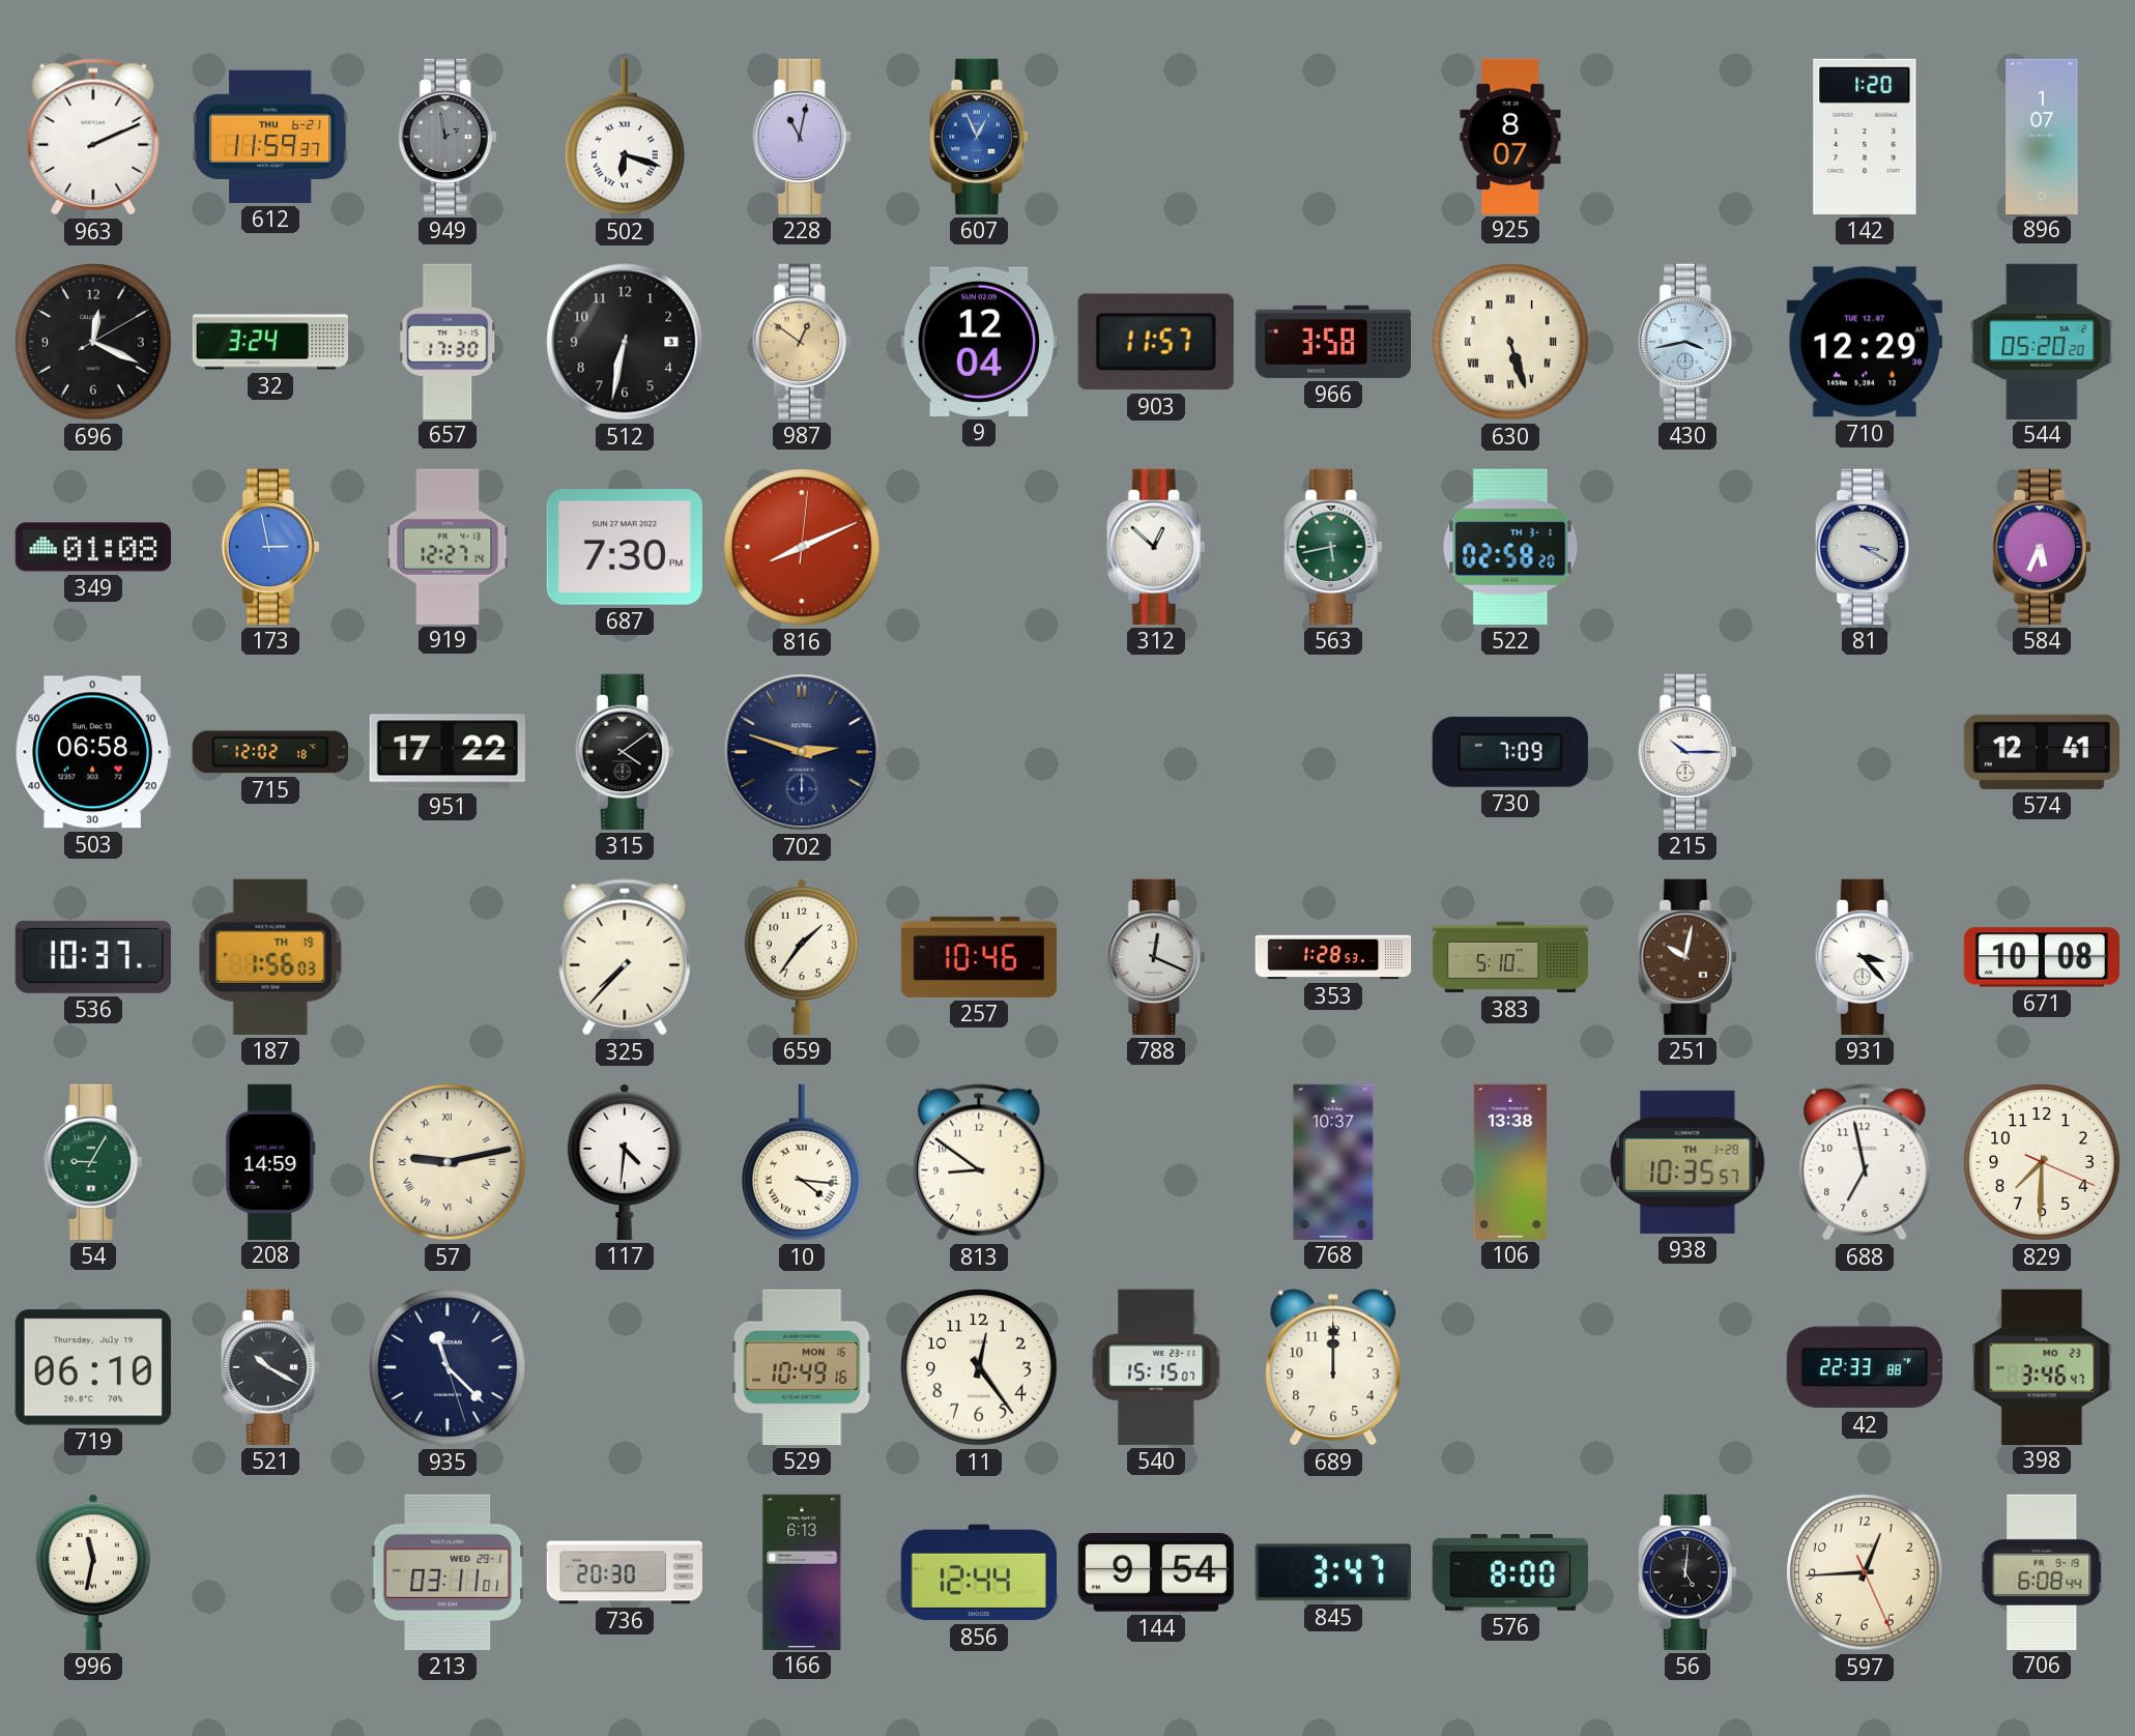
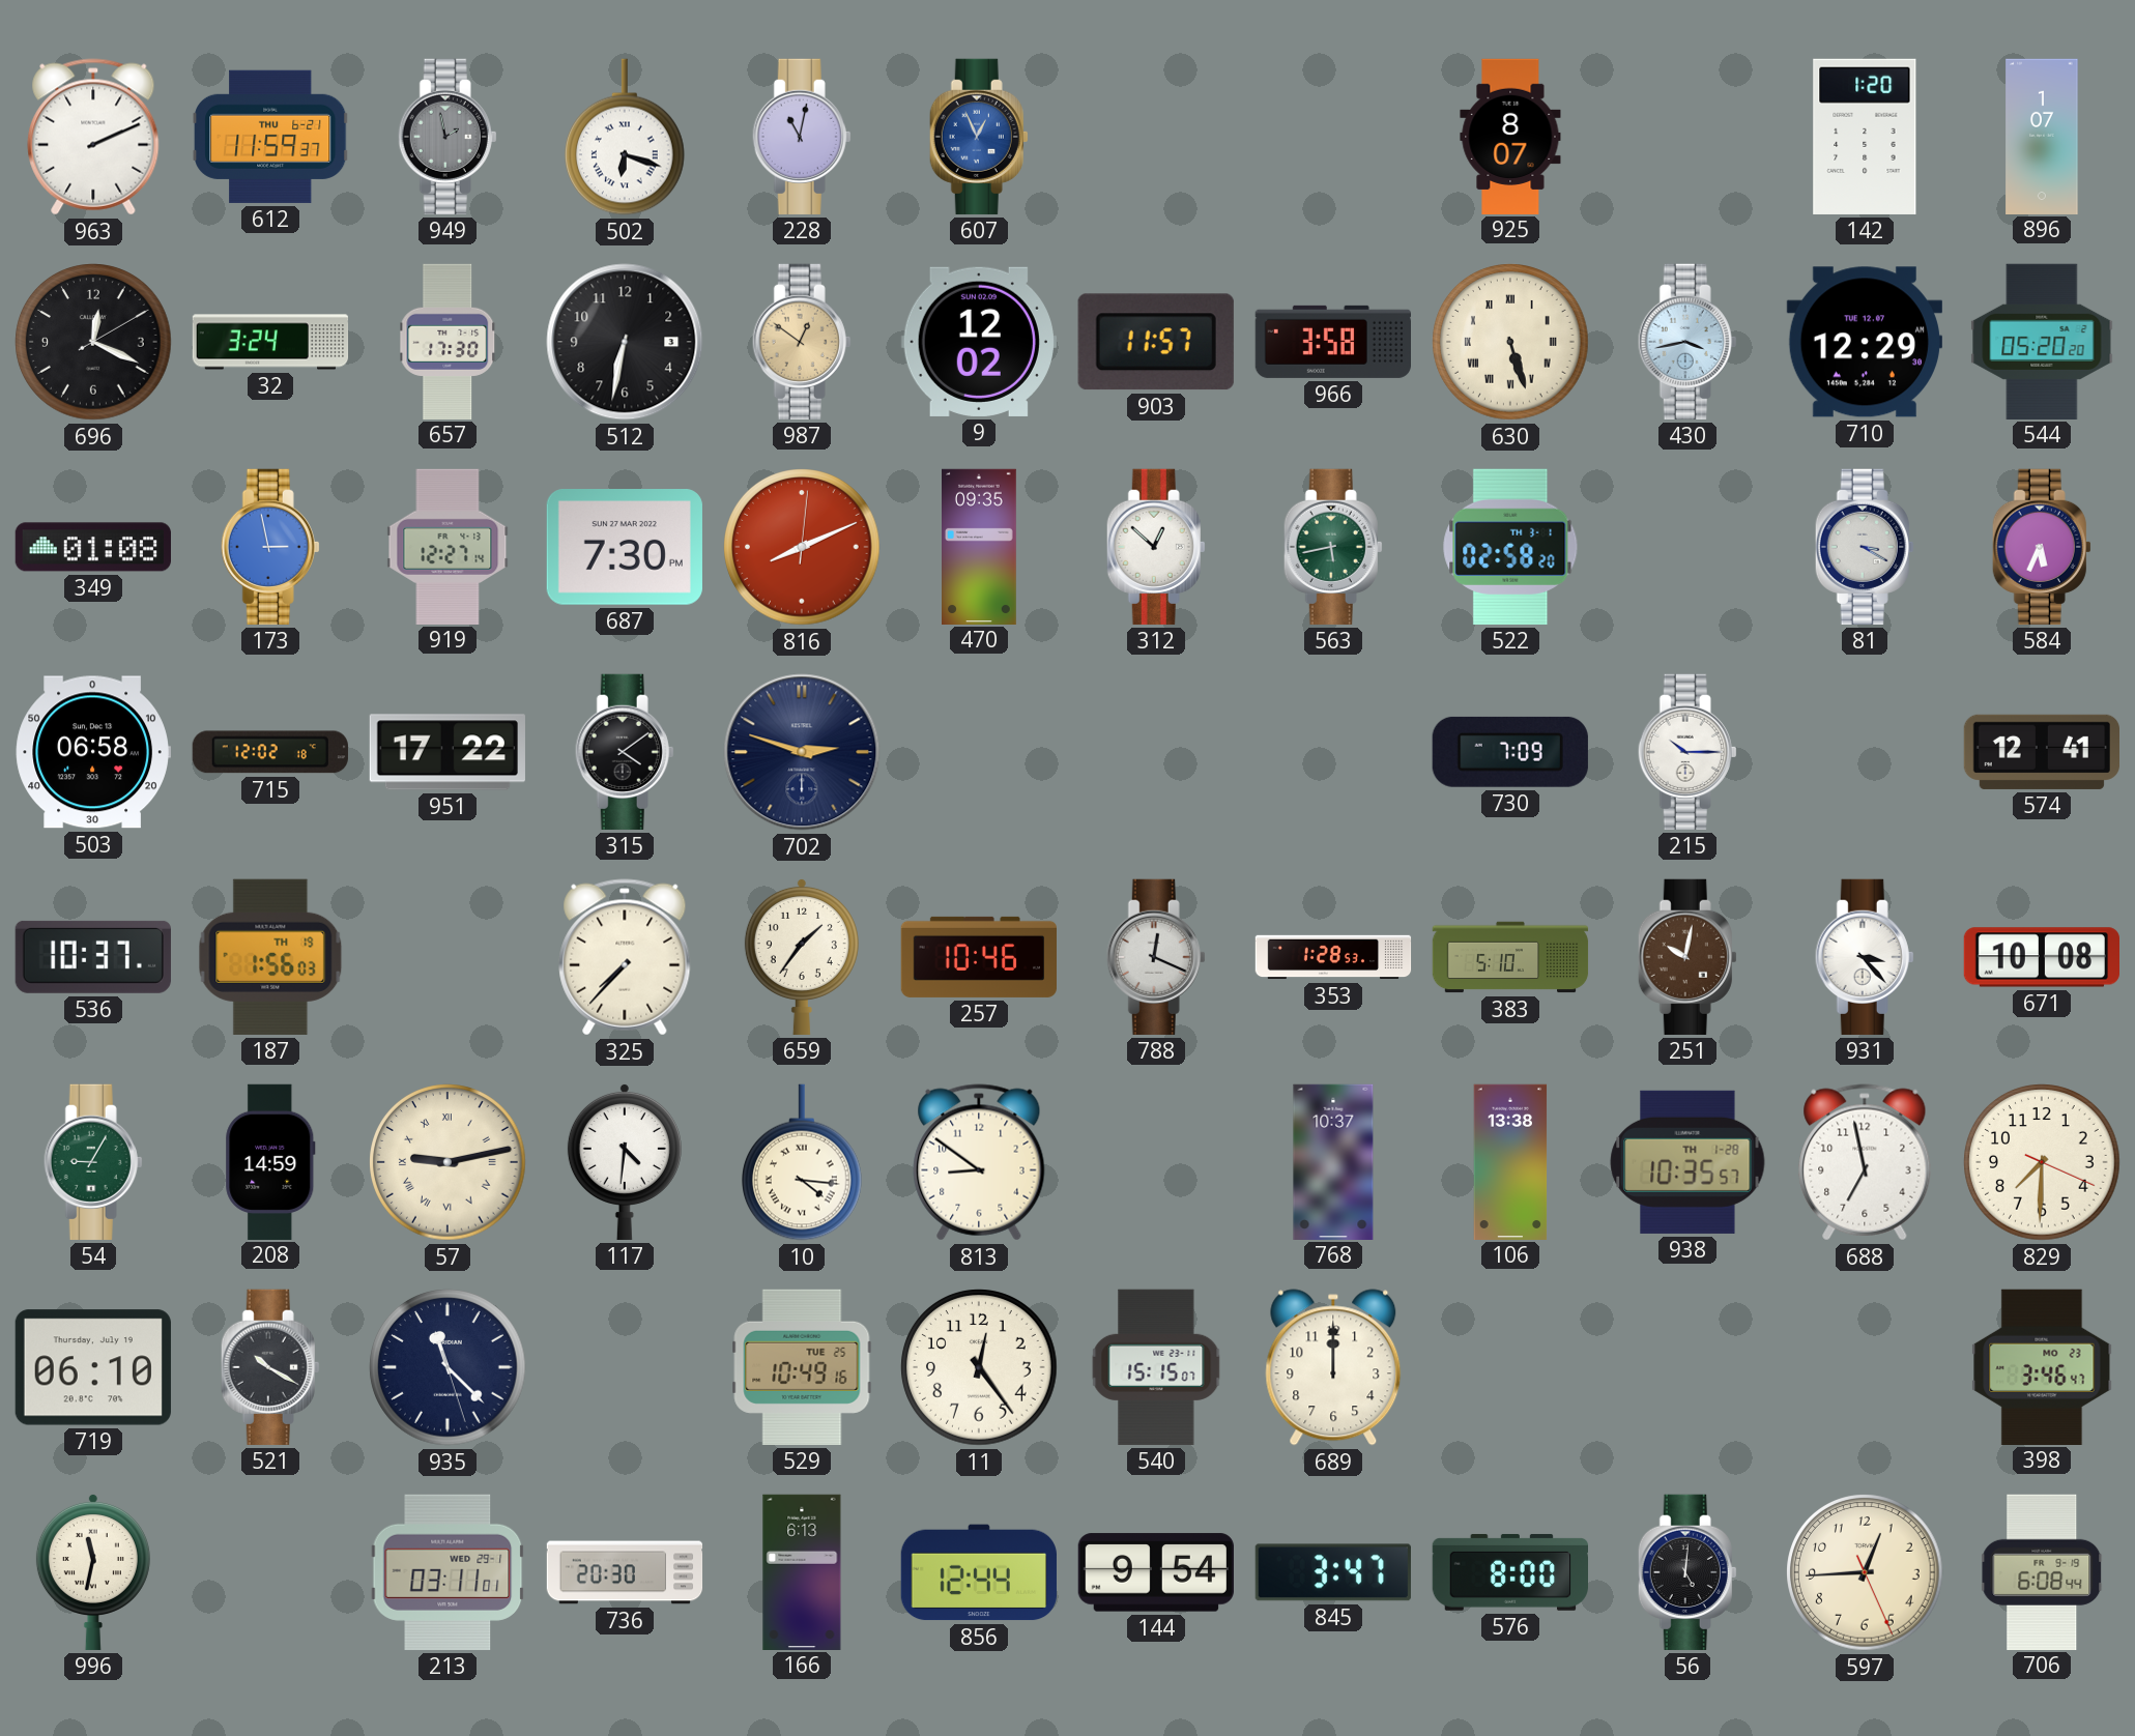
9: 12:04 -> 12:02
470: none -> 09:35
529 date: MON 16 -> TUE 25
42: 22:33 -> none
